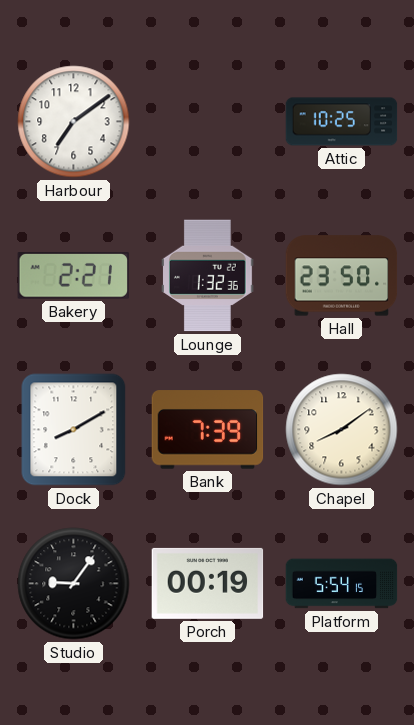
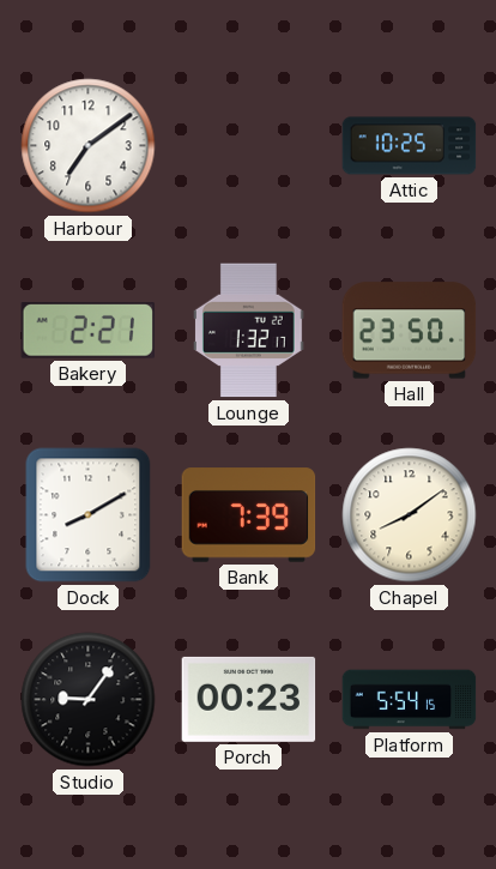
Lounge: 1:32:36 -> 1:32:17
Porch: 00:19 -> 00:23
